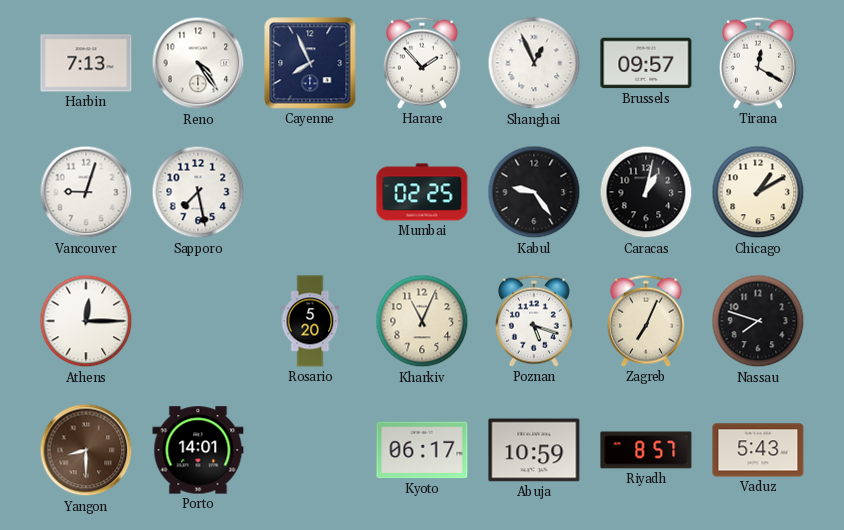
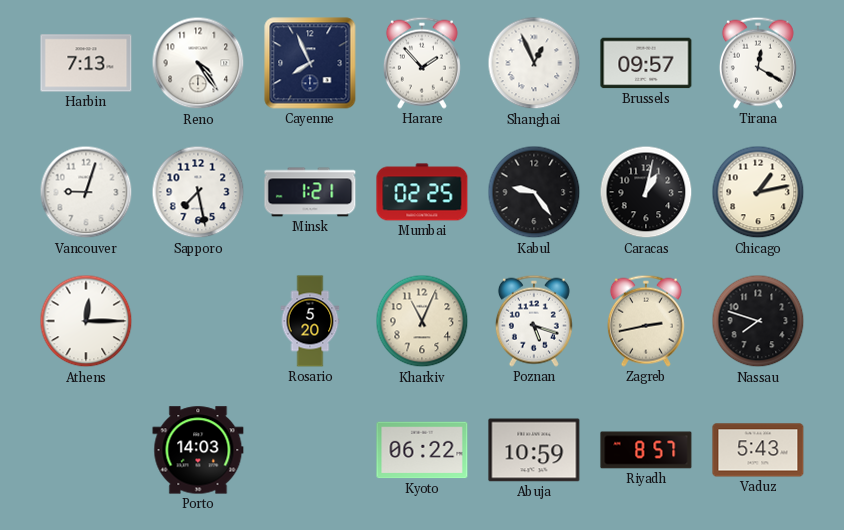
Minsk: none -> 1:21
Chicago: 1:10 -> 1:13
Zagreb: 7:04 -> 2:43
Yangon: 8:30 -> none
Porto: 14:01 -> 14:03
Kyoto: 06:17 -> 06:22
